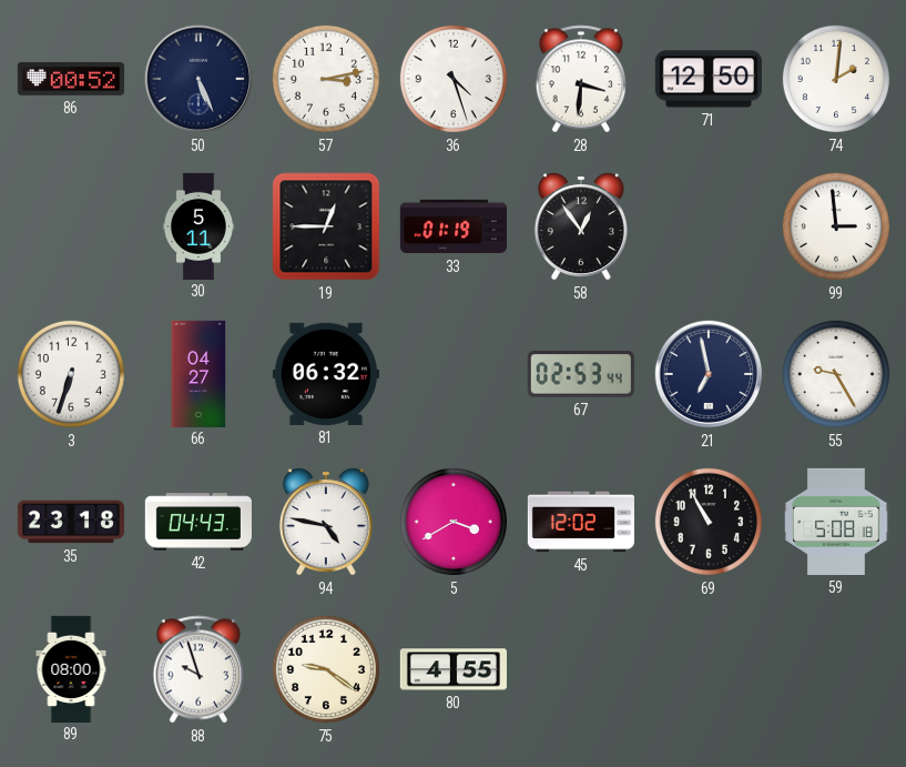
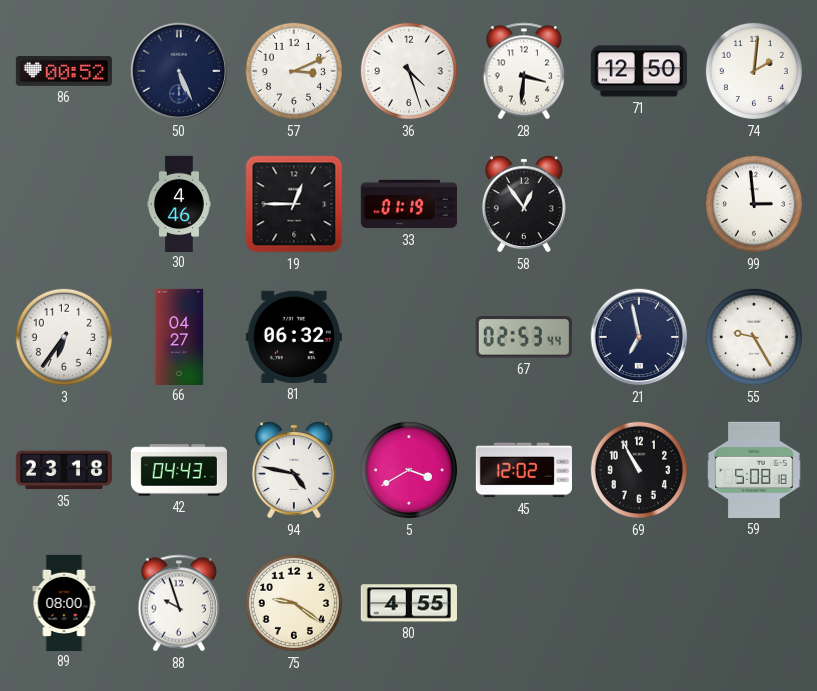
57: 3:13 -> 3:11
30: 5:11 -> 4:46
3: 6:33 -> 6:36
